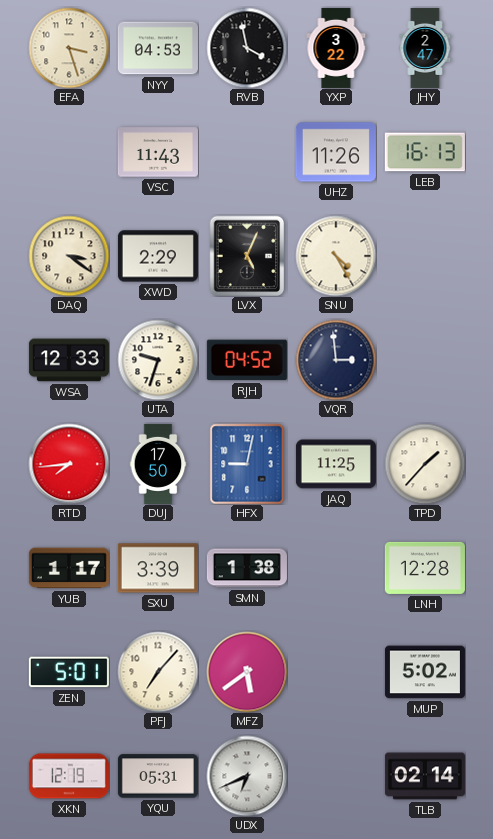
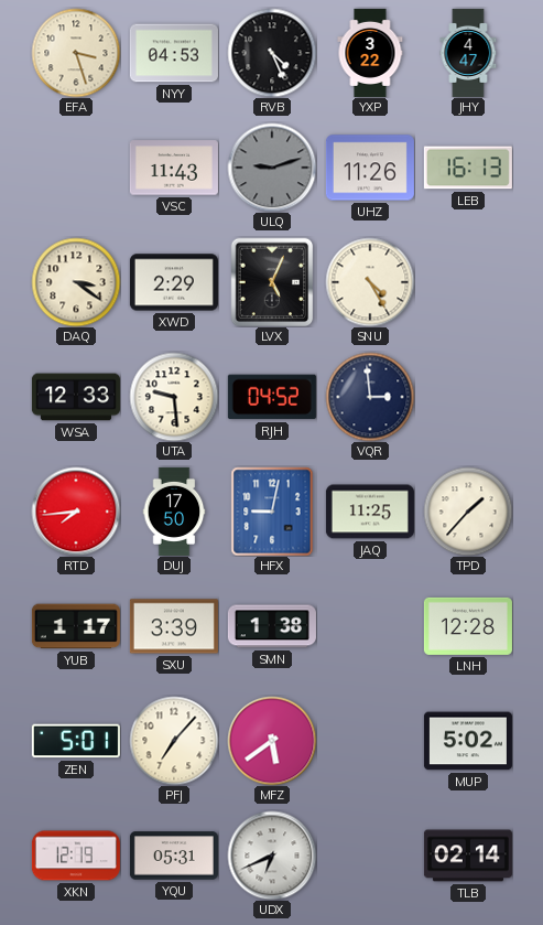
RVB: 3:58 -> 4:26
JHY: 2:47 -> 4:47
ULQ: none -> 9:12
UTA: 9:33 -> 9:29
